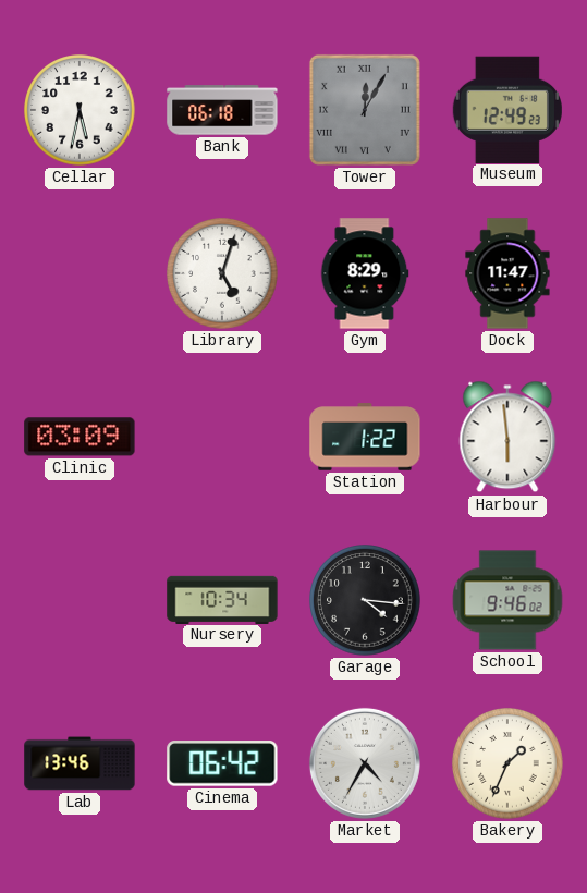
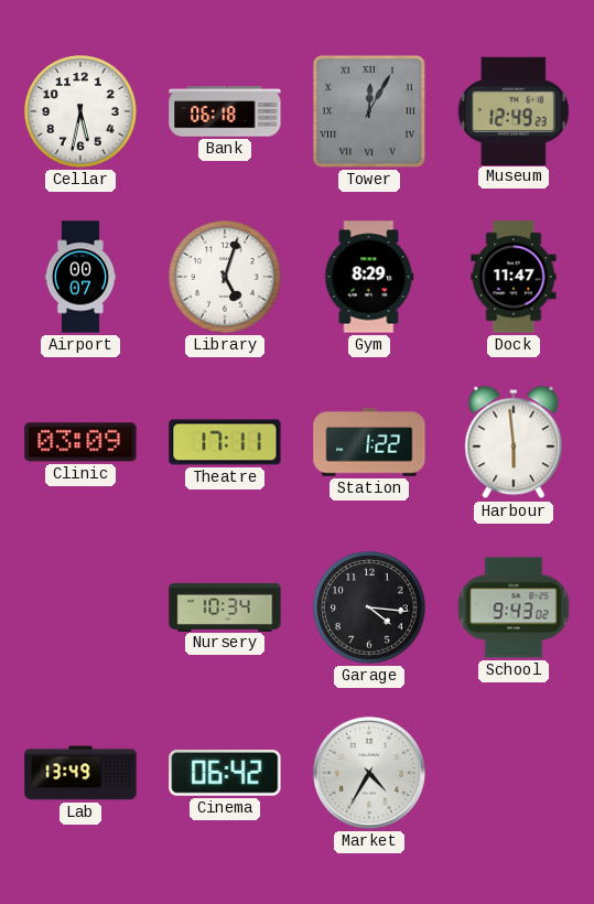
Airport: none -> 00:07
Theatre: none -> 17:11
School: 9:46 -> 9:43
Lab: 13:46 -> 13:49
Bakery: 1:34 -> none
